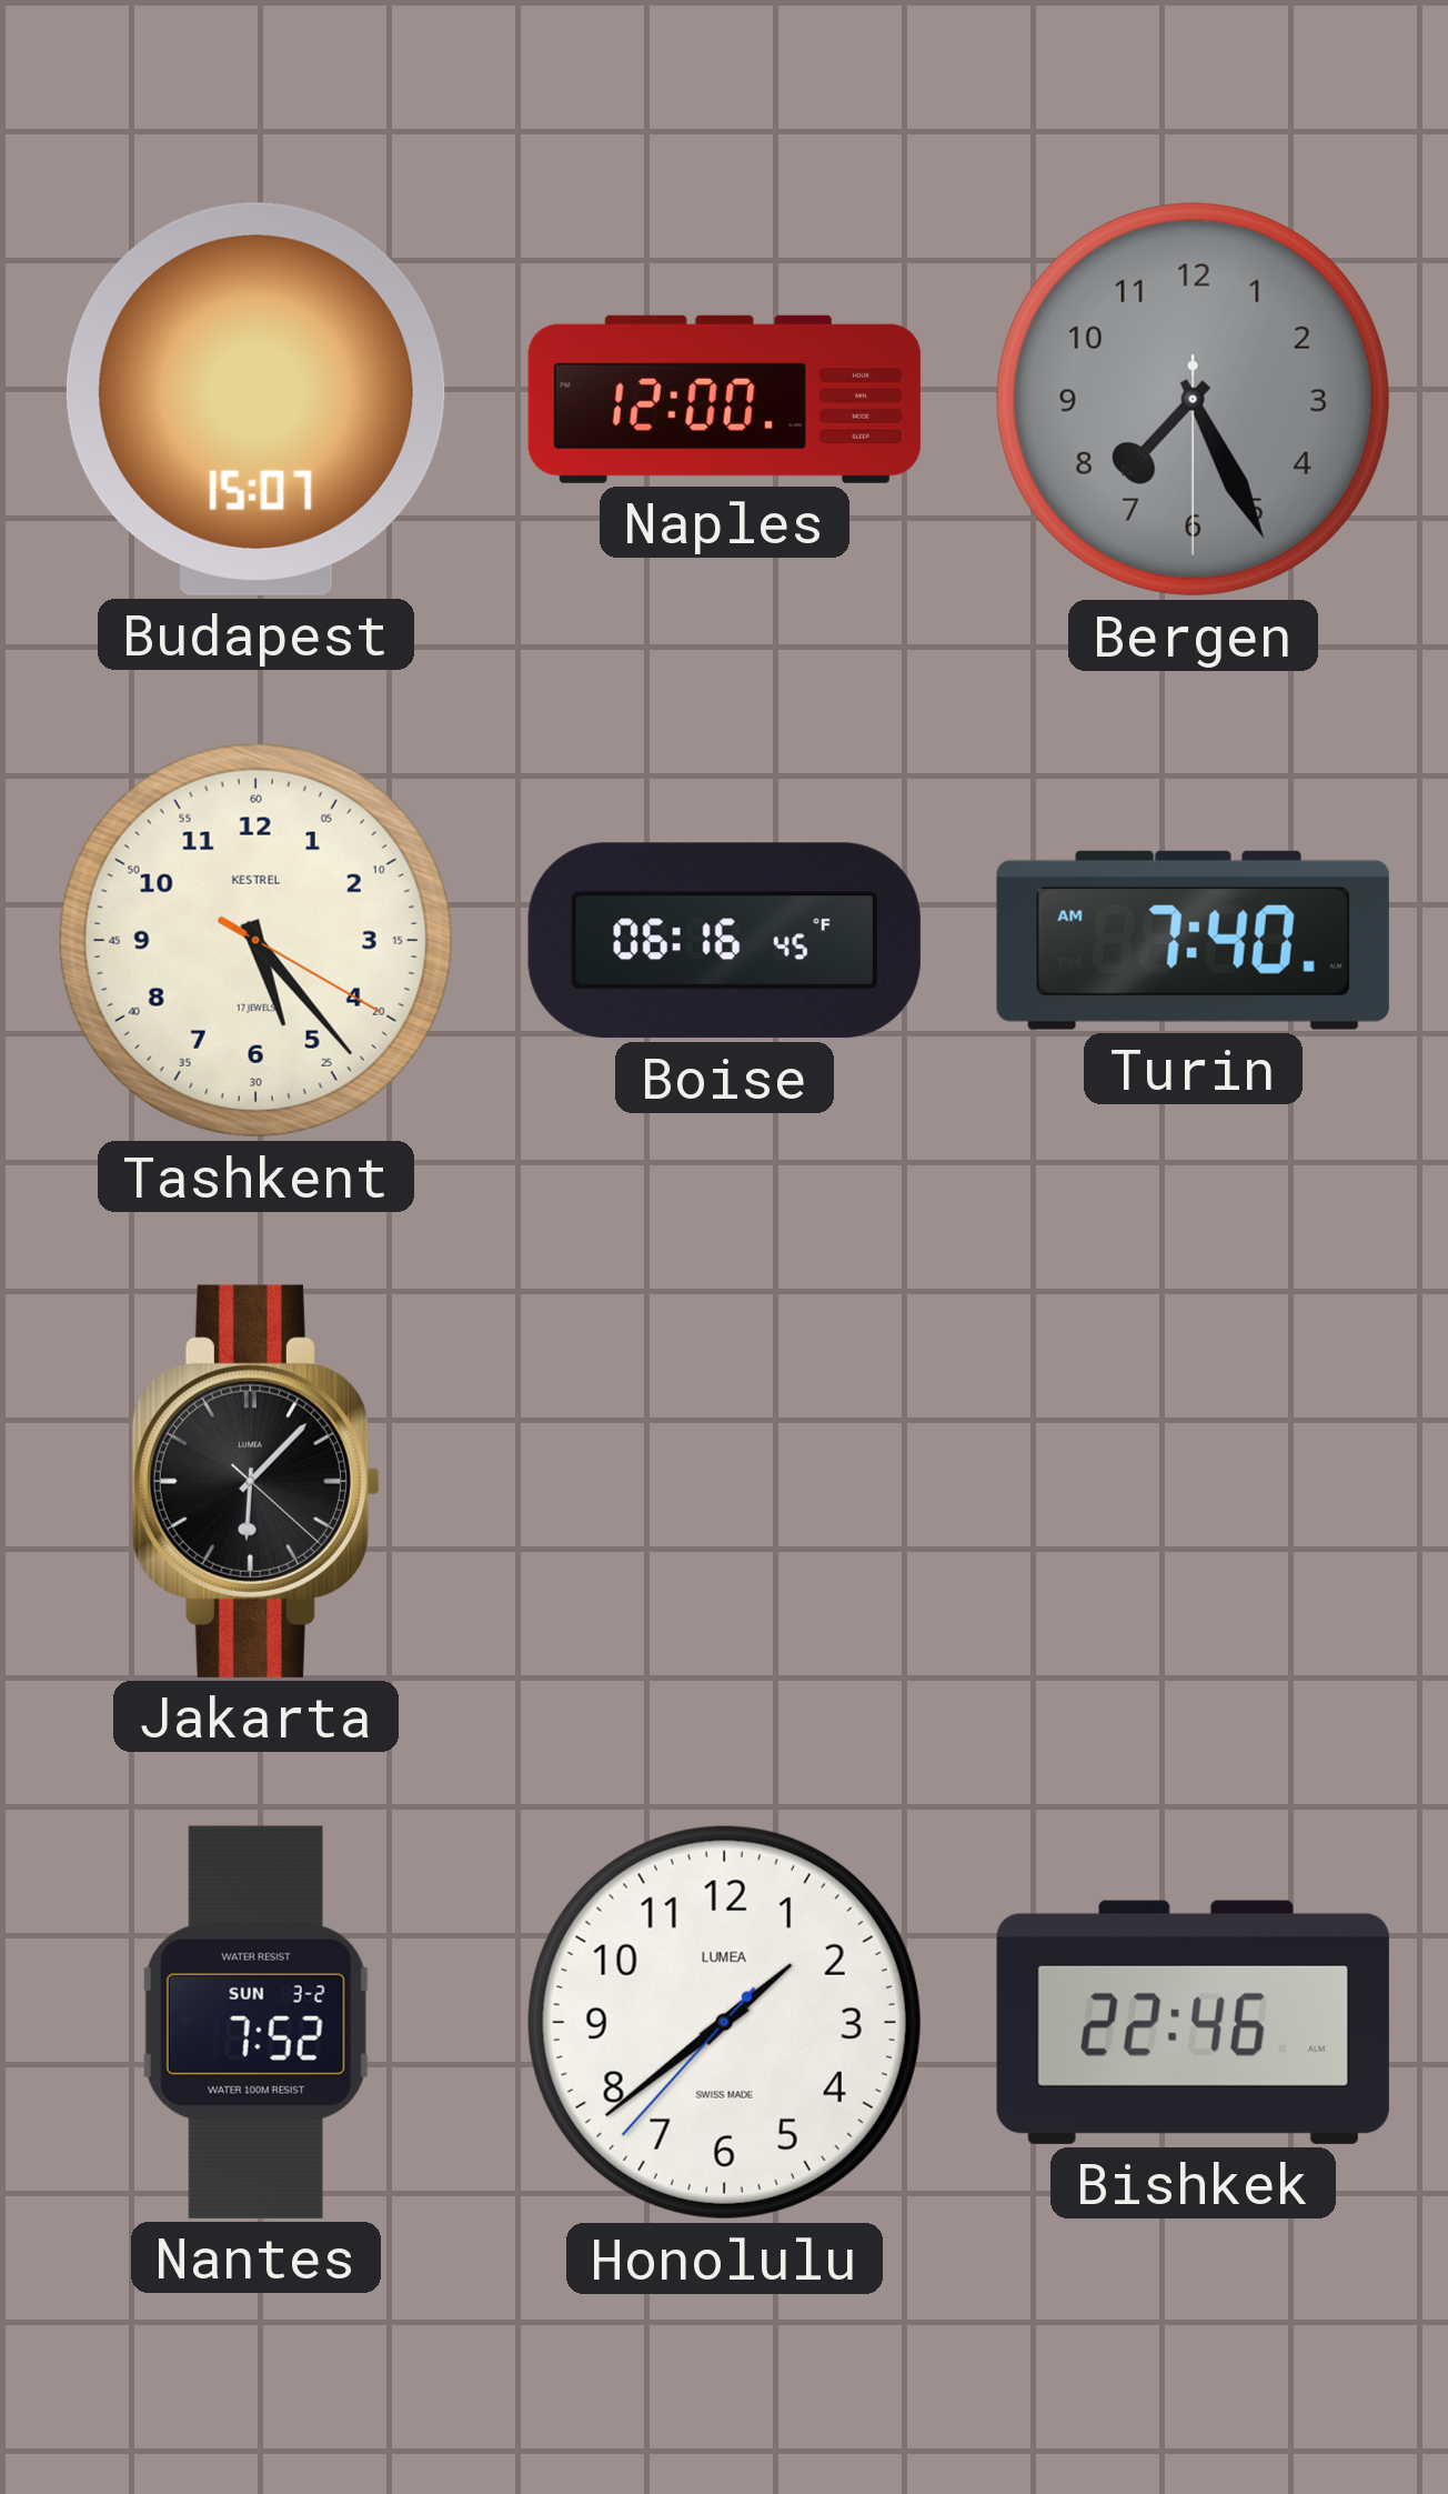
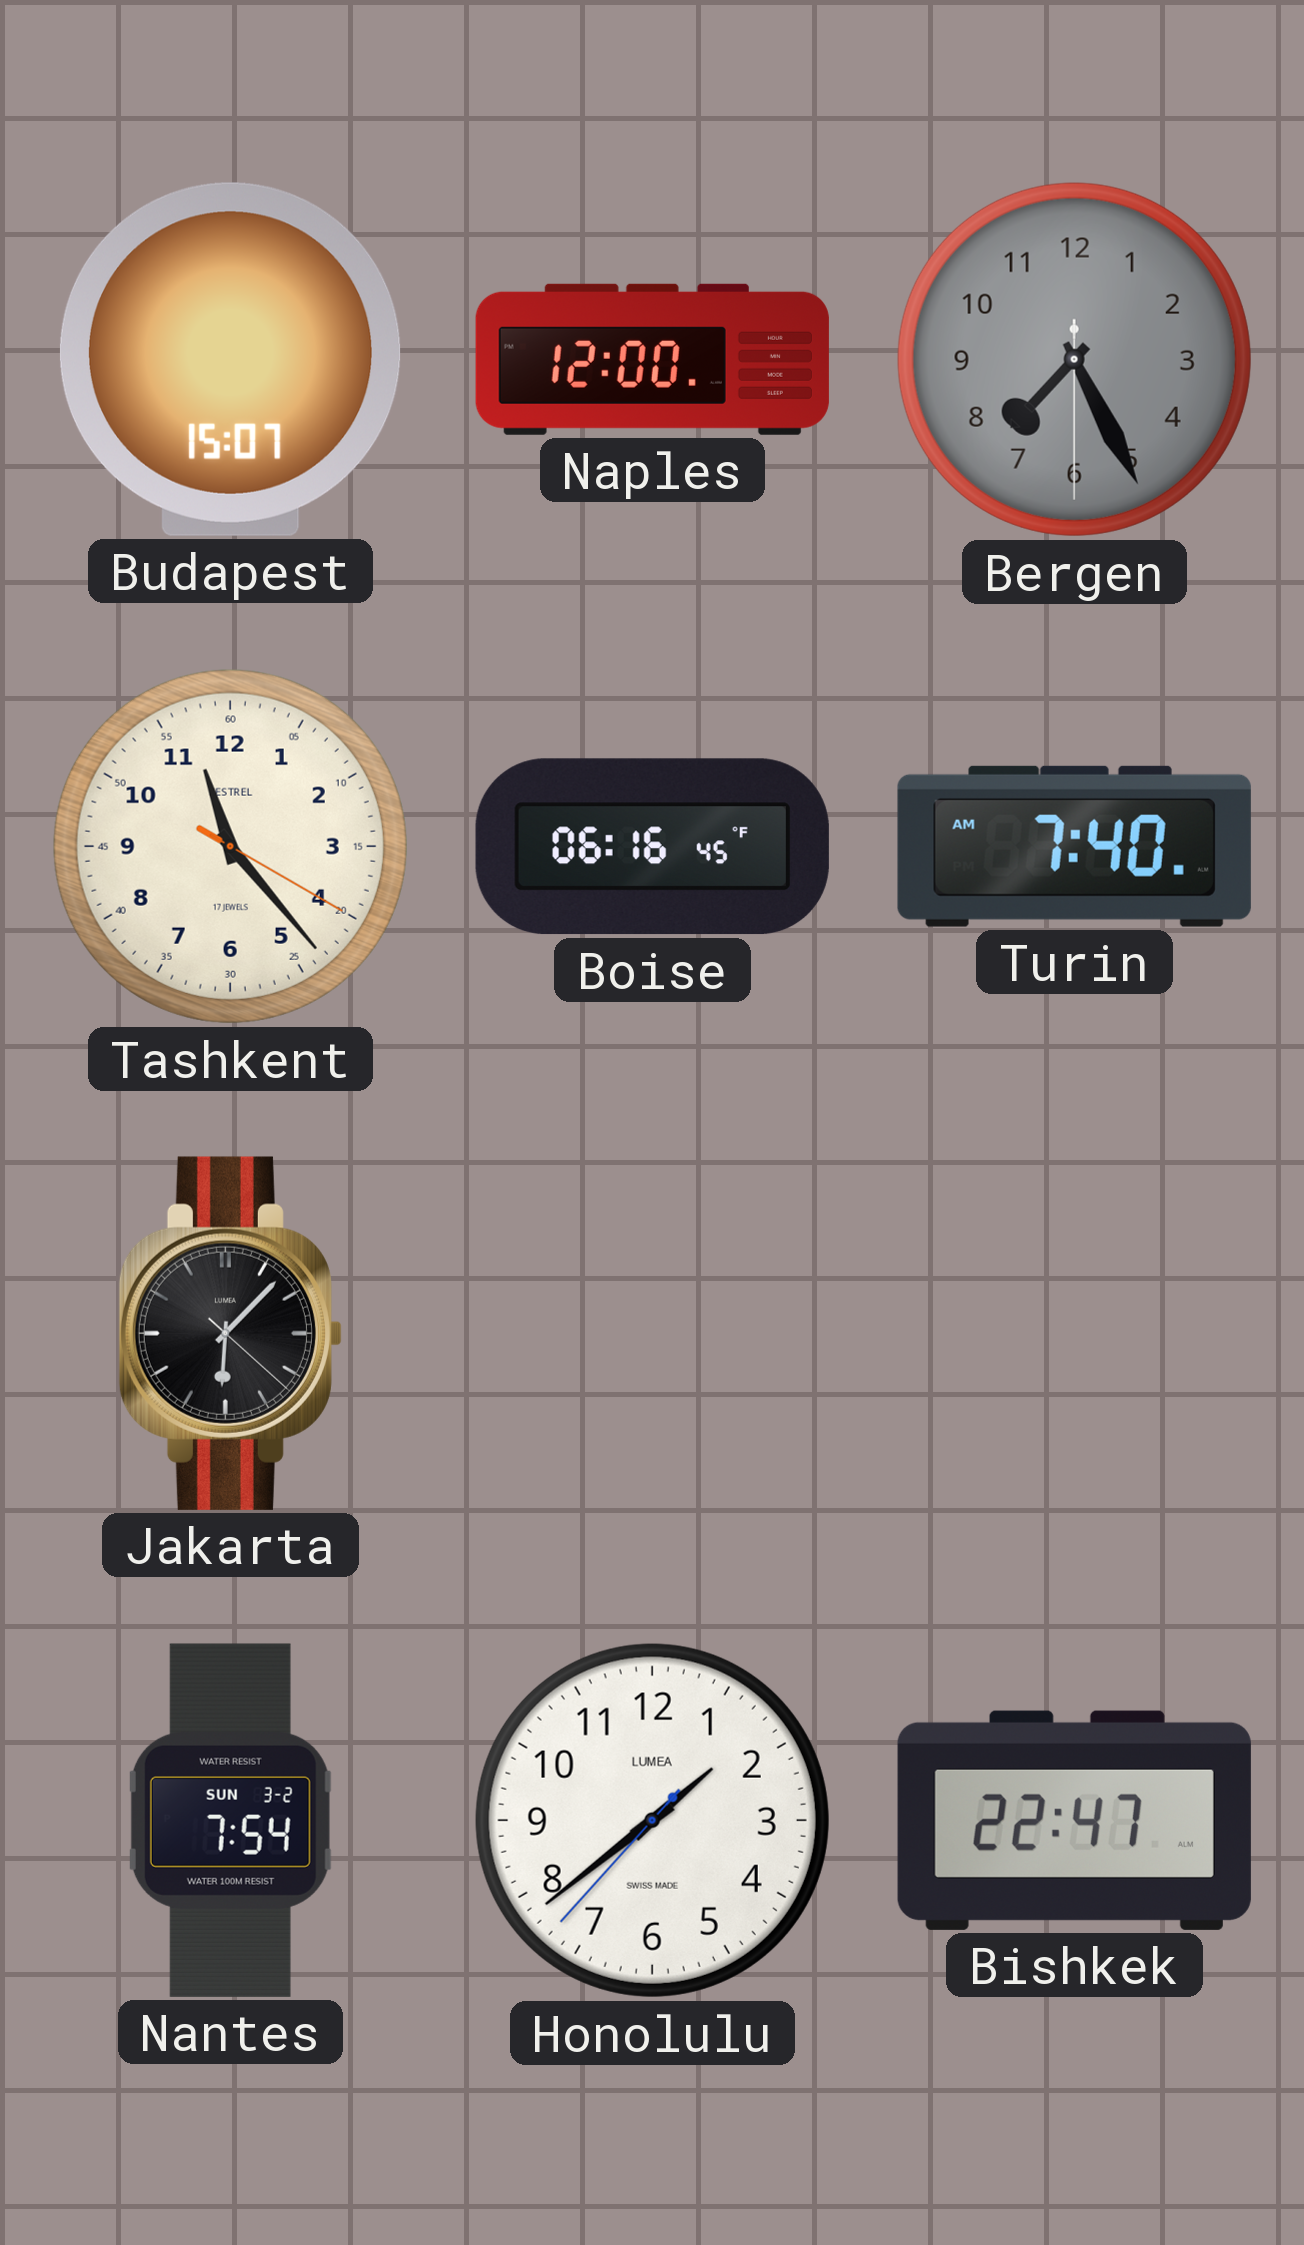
Tashkent: 5:23 -> 11:23
Nantes: 7:52 -> 7:54
Bishkek: 22:46 -> 22:47
